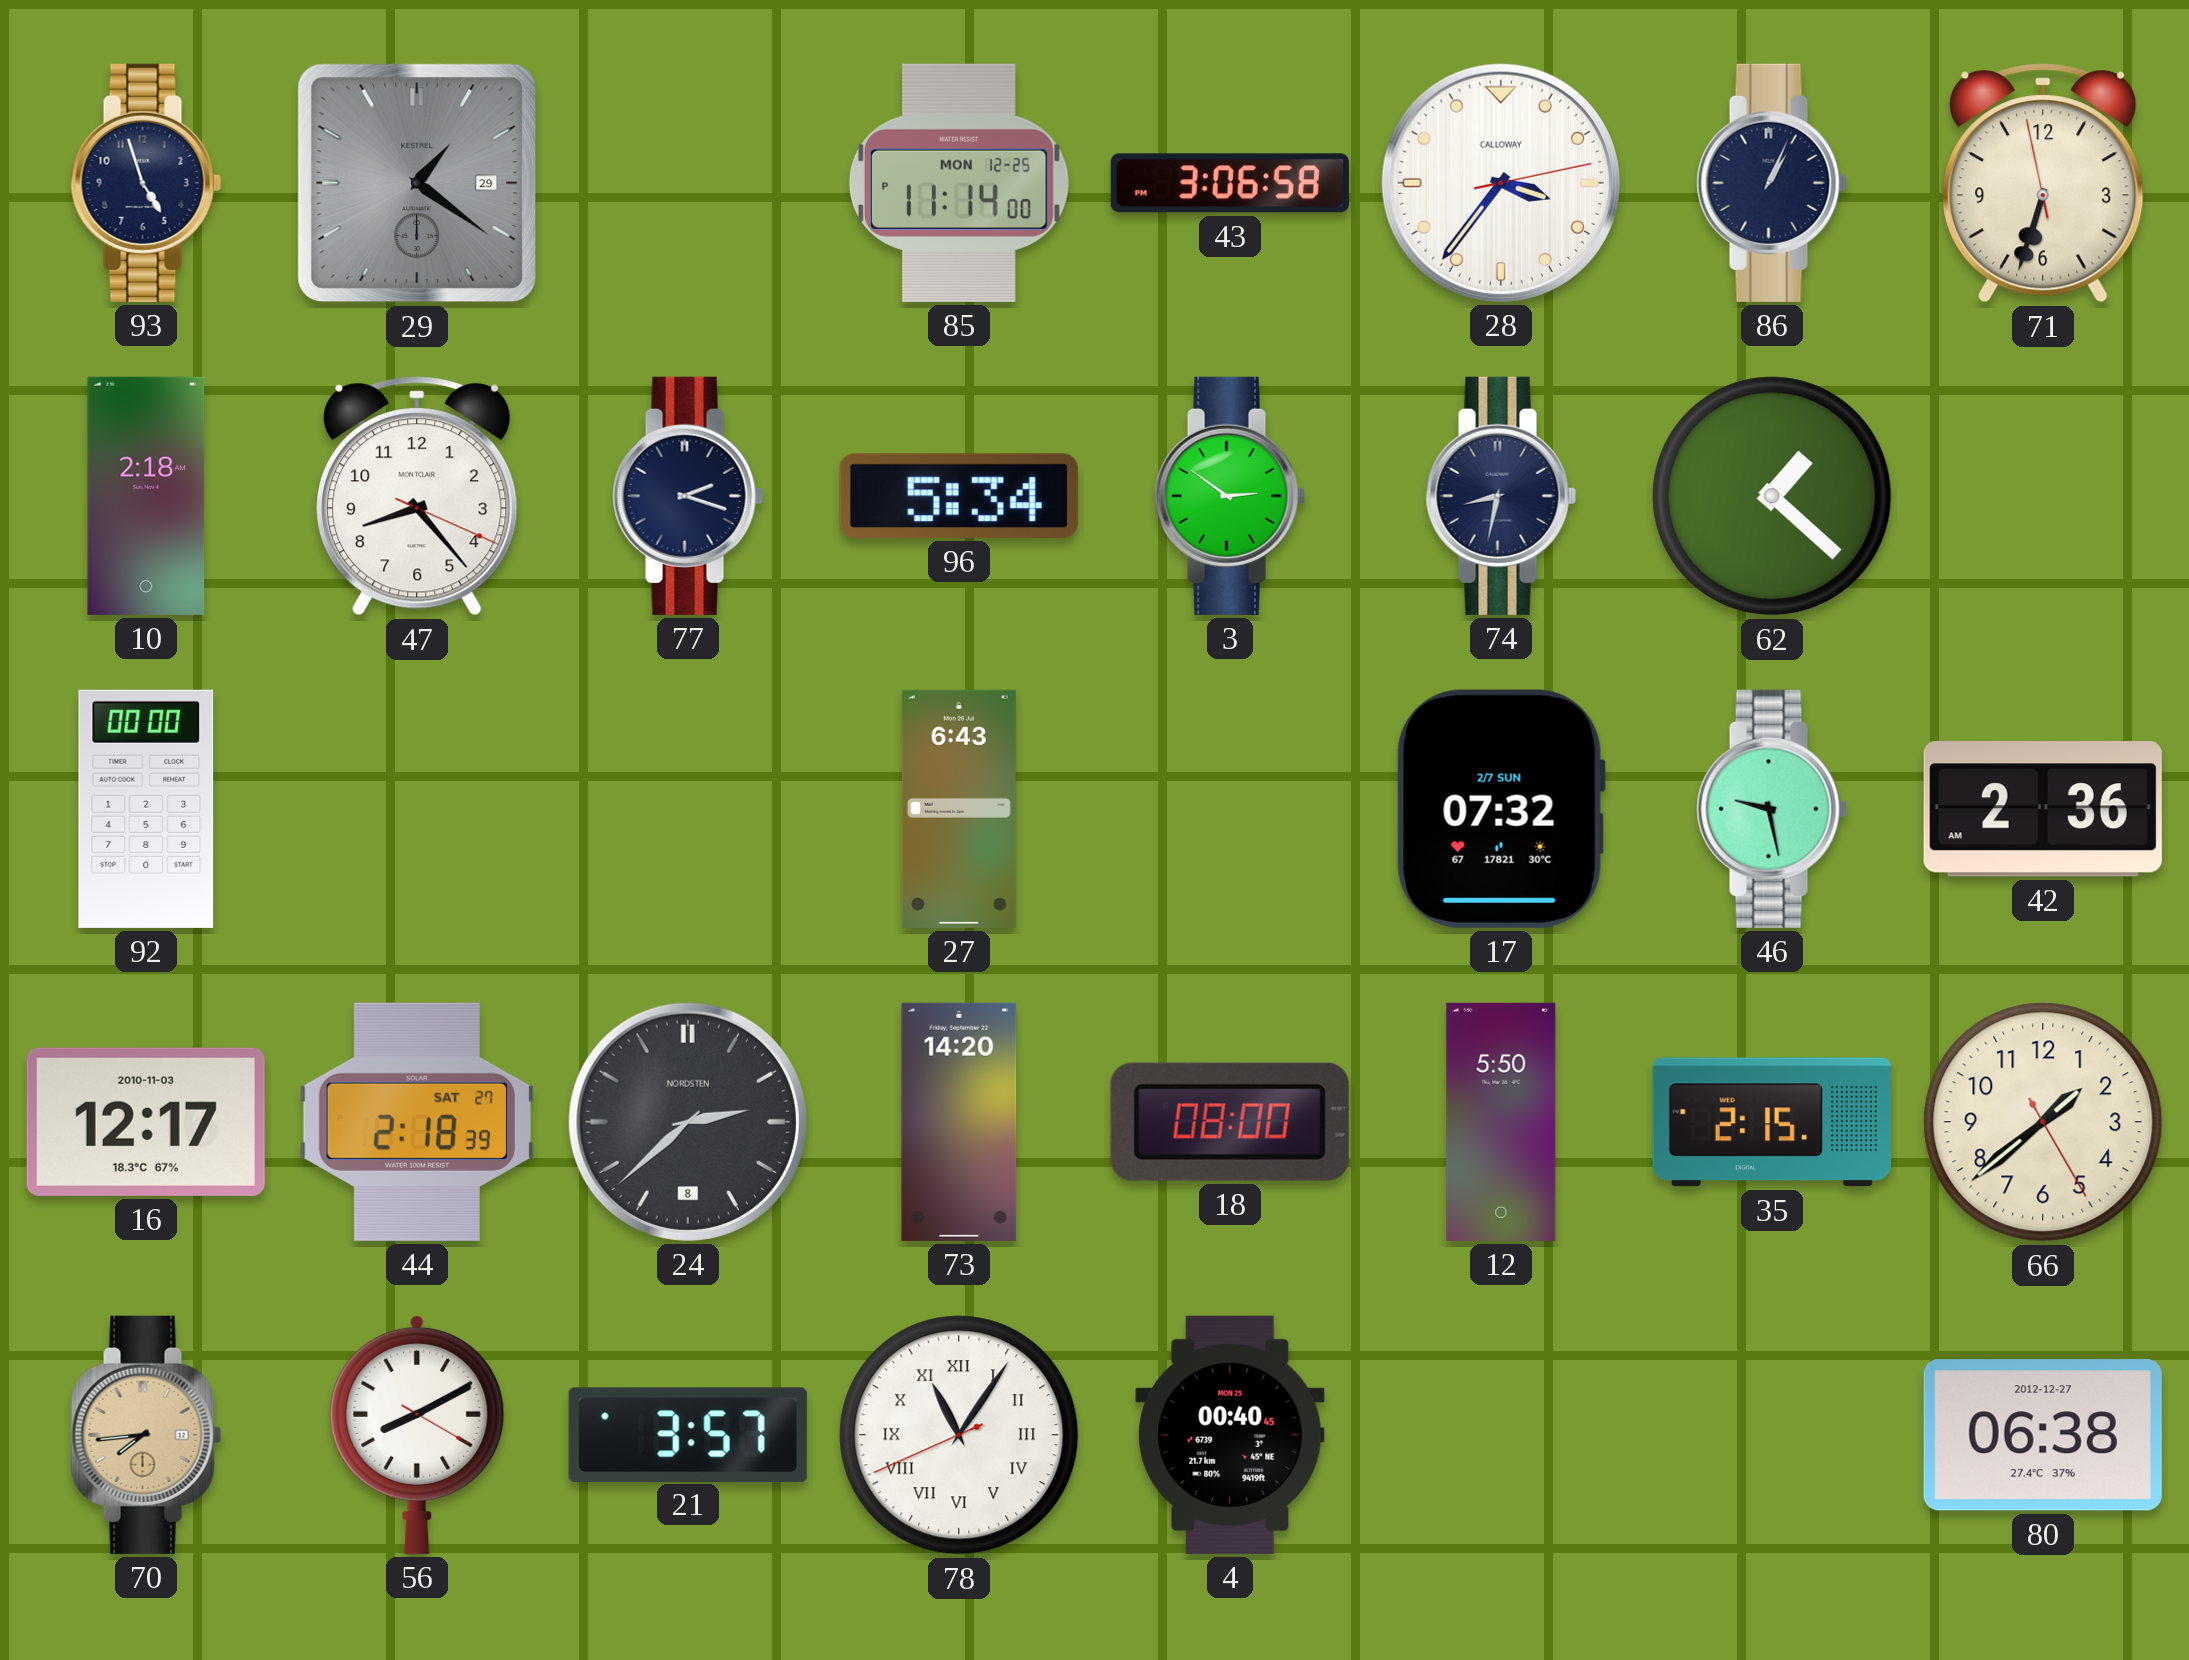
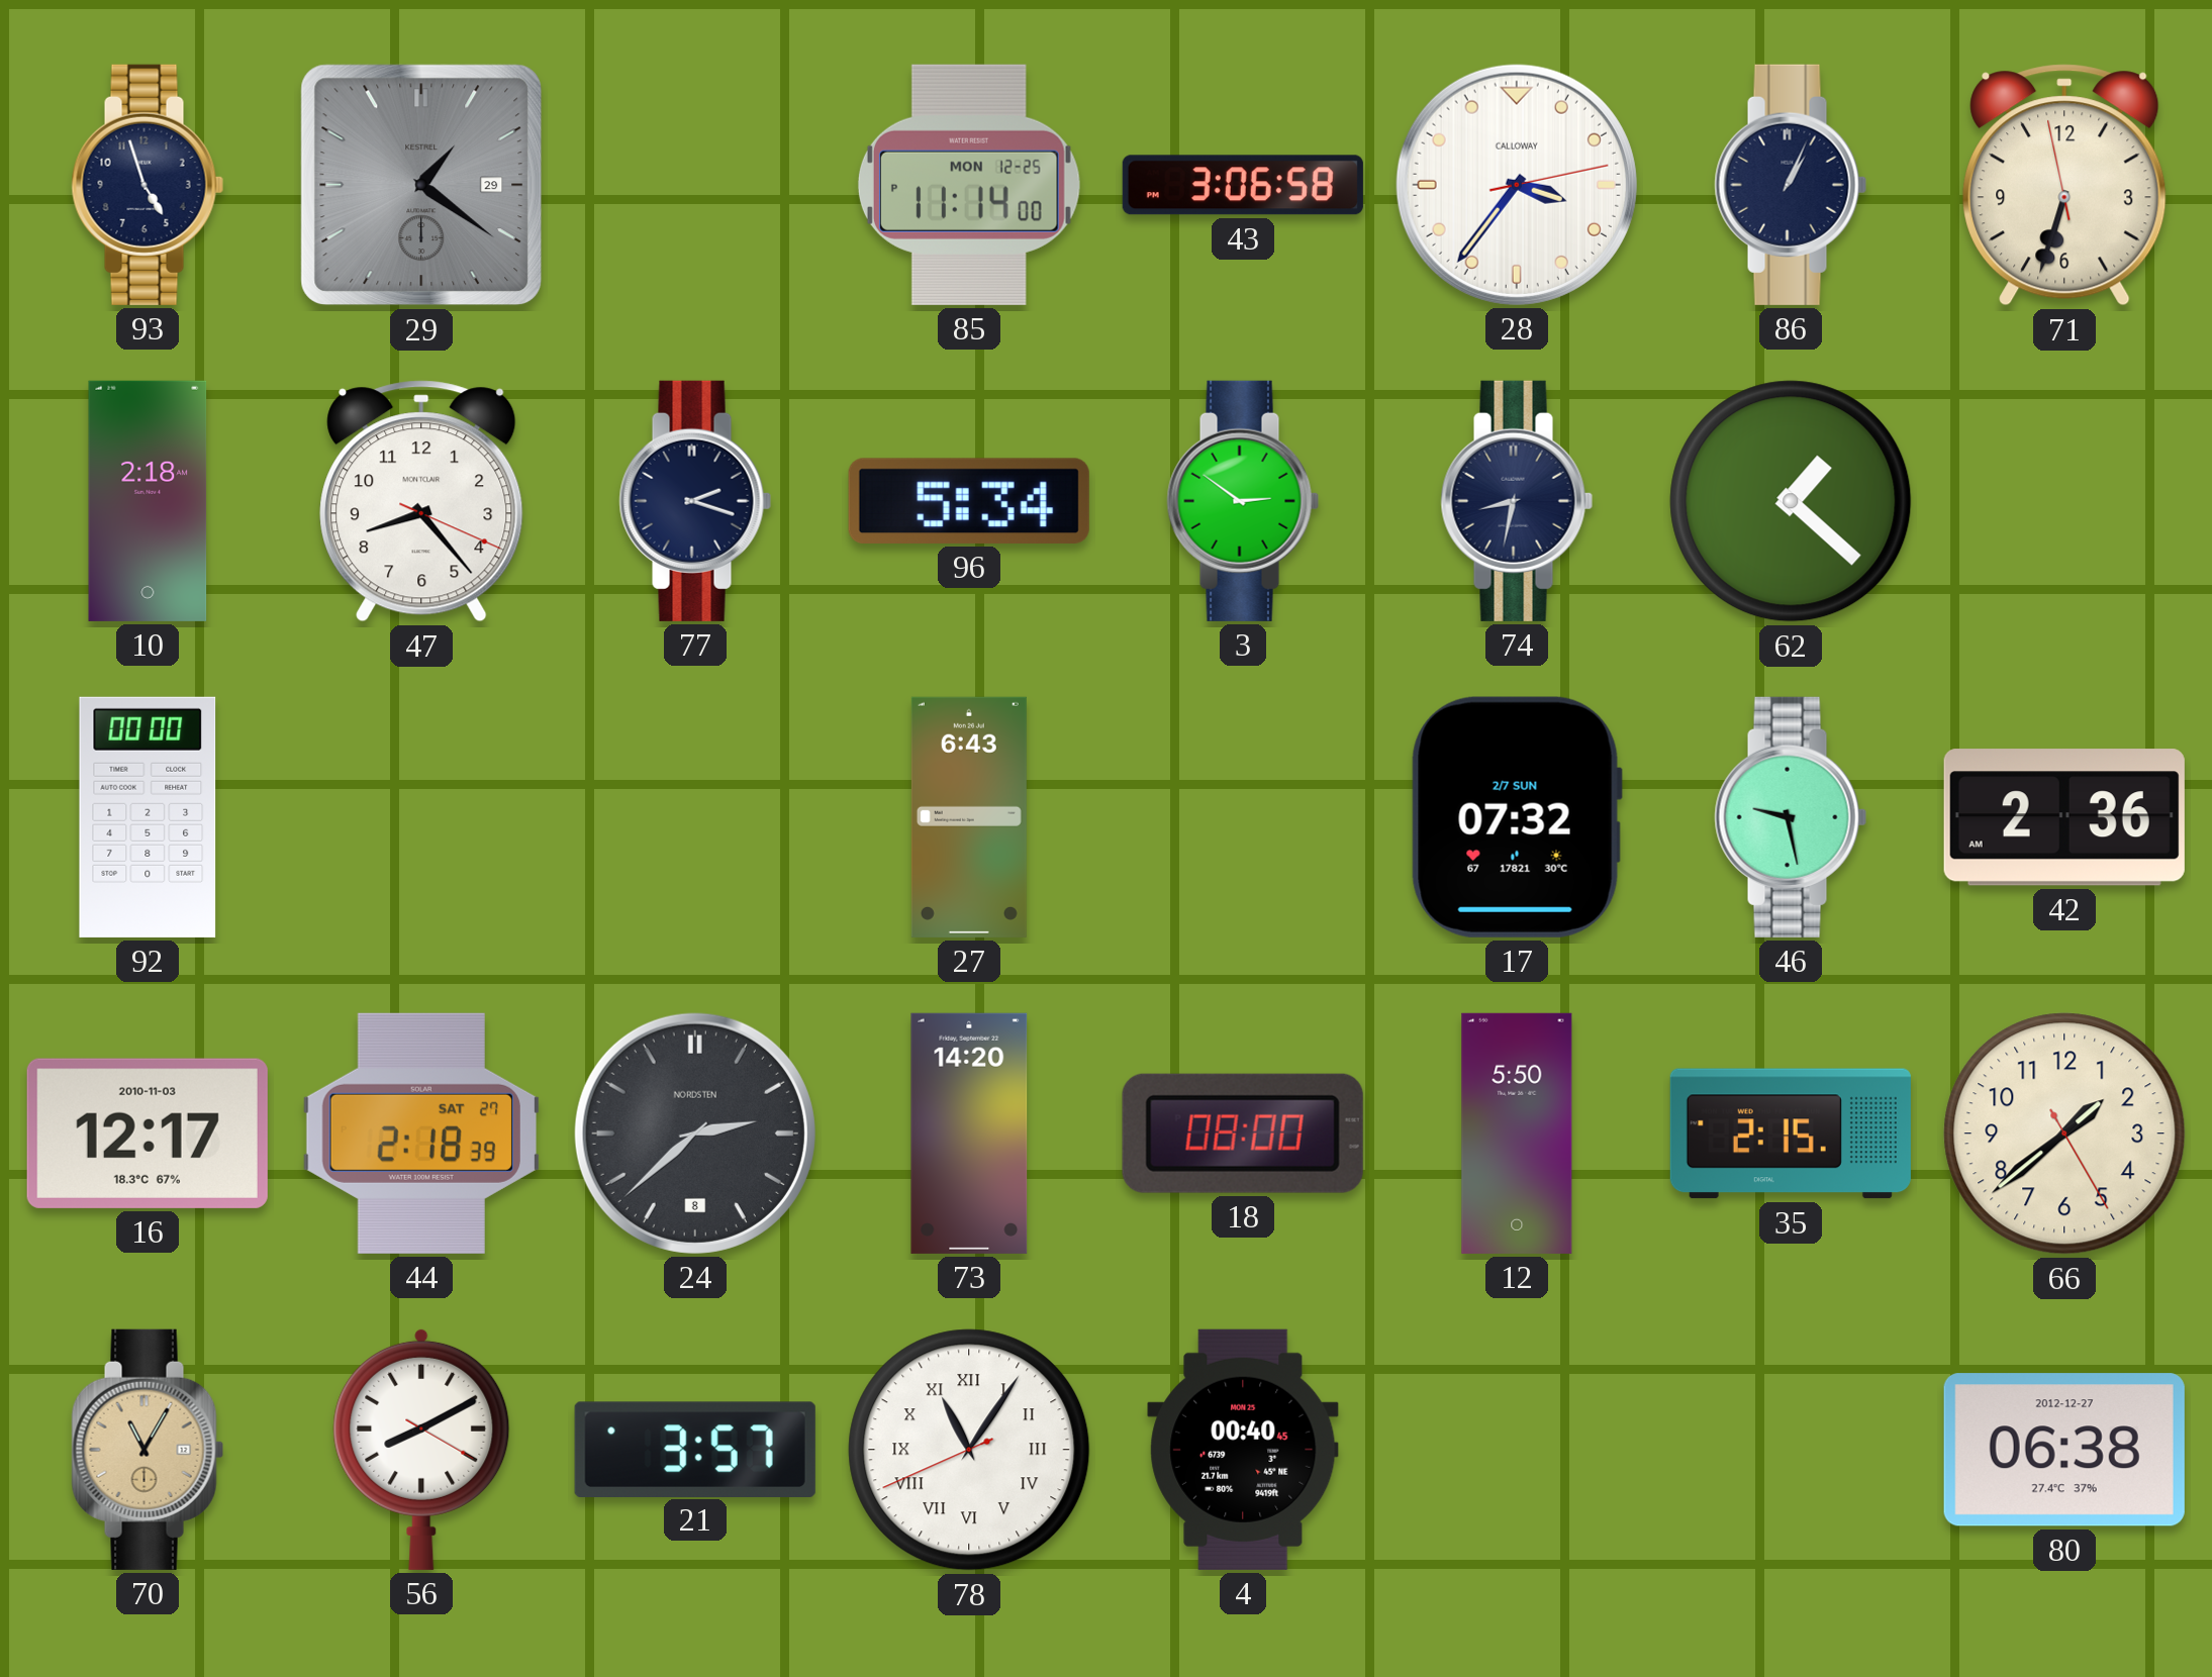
70: 7:44 -> 11:05
